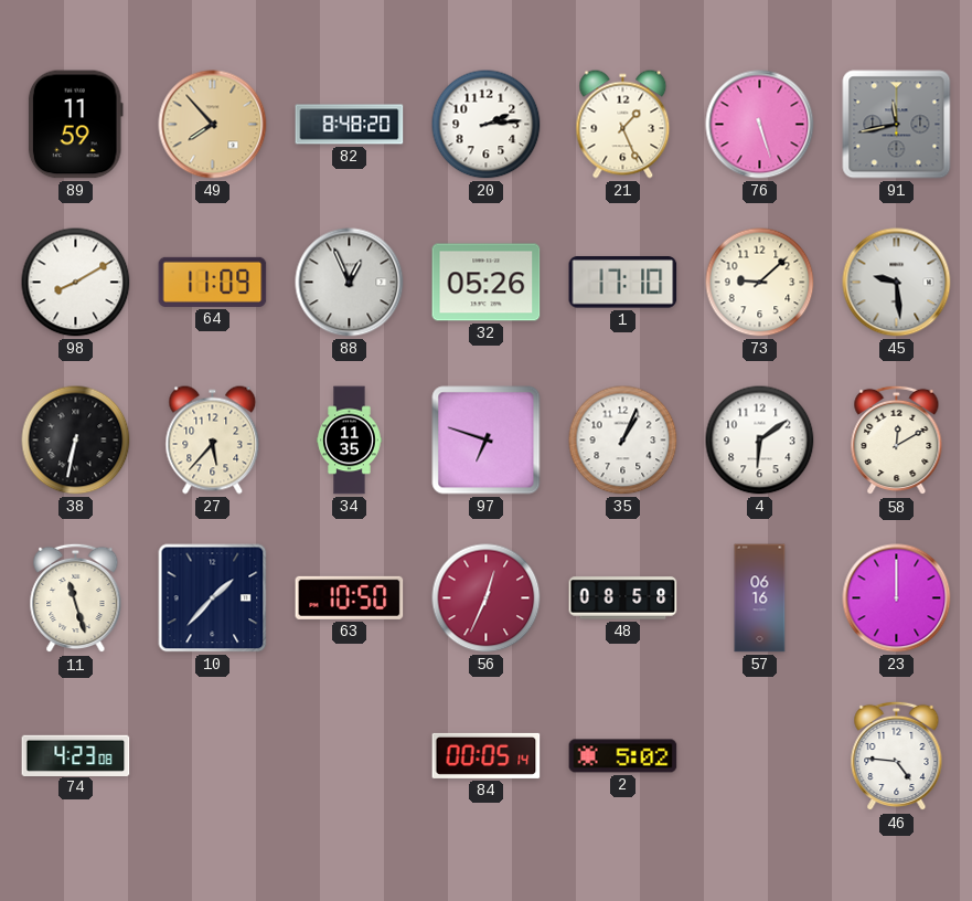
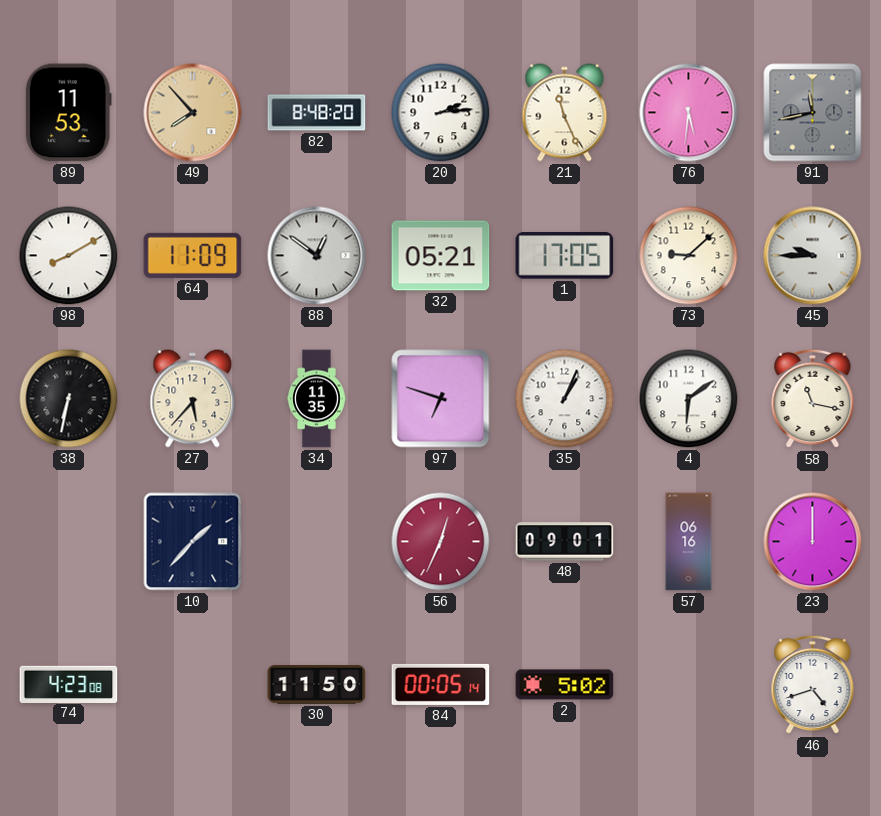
89: 11:59 -> 11:53
21: 1:26 -> 11:26
76: 5:27 -> 5:31
88: 12:56 -> 12:51
32: 05:26 -> 05:21
1: 17:10 -> 17:05
45: 9:29 -> 9:45
58: 12:10 -> 11:17
11: 11:27 -> none
63: 10:50 -> none
48: 08:58 -> 09:01
30: none -> 11:50
46: 4:46 -> 4:42
